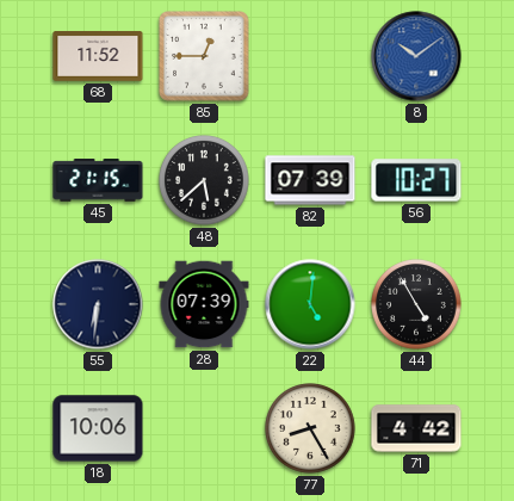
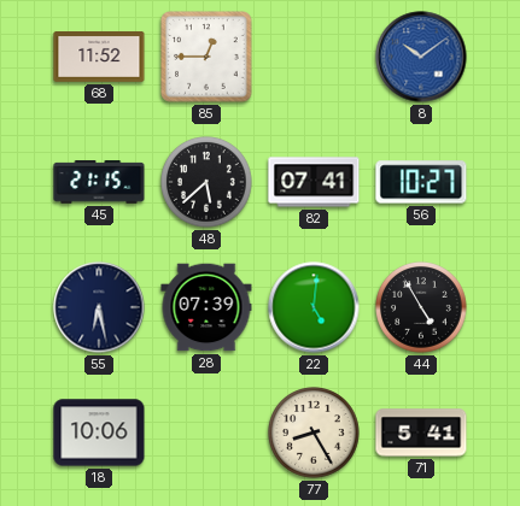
82: 07:39 -> 07:41
55: 6:31 -> 6:28
71: 4:42 -> 5:41
